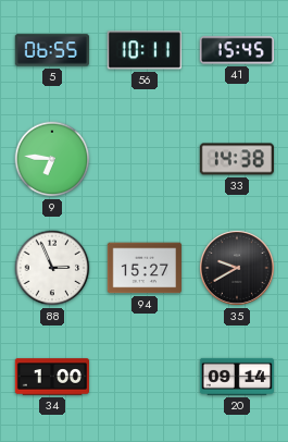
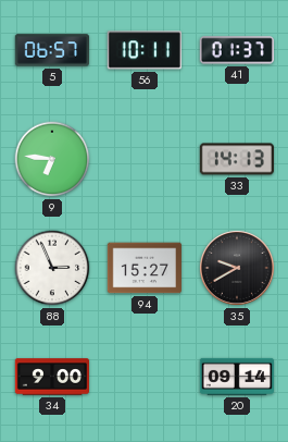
5: 06:55 -> 06:57
41: 15:45 -> 01:37
33: 14:38 -> 14:13
34: 1:00 -> 9:00
